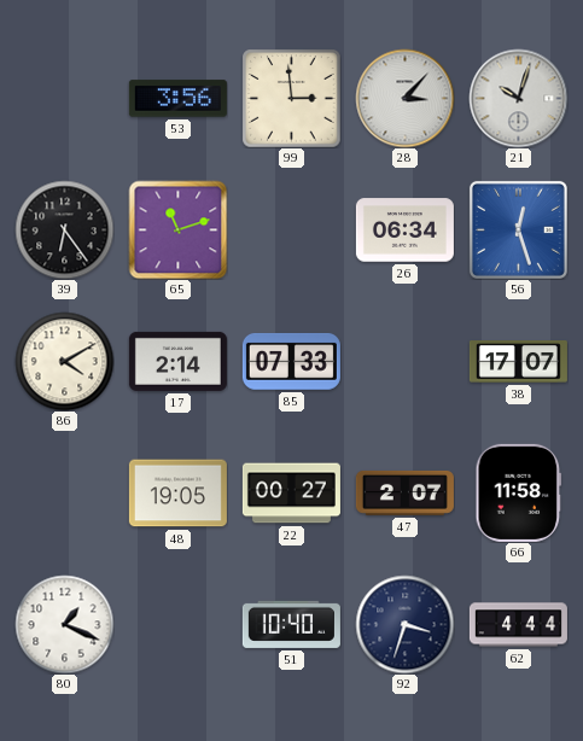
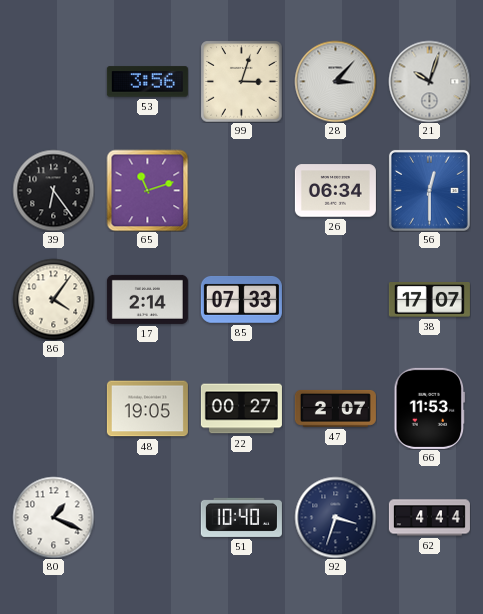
99: 2:59 -> 3:03
56: 12:27 -> 12:30
86: 4:10 -> 4:06
66: 11:58 -> 11:53
